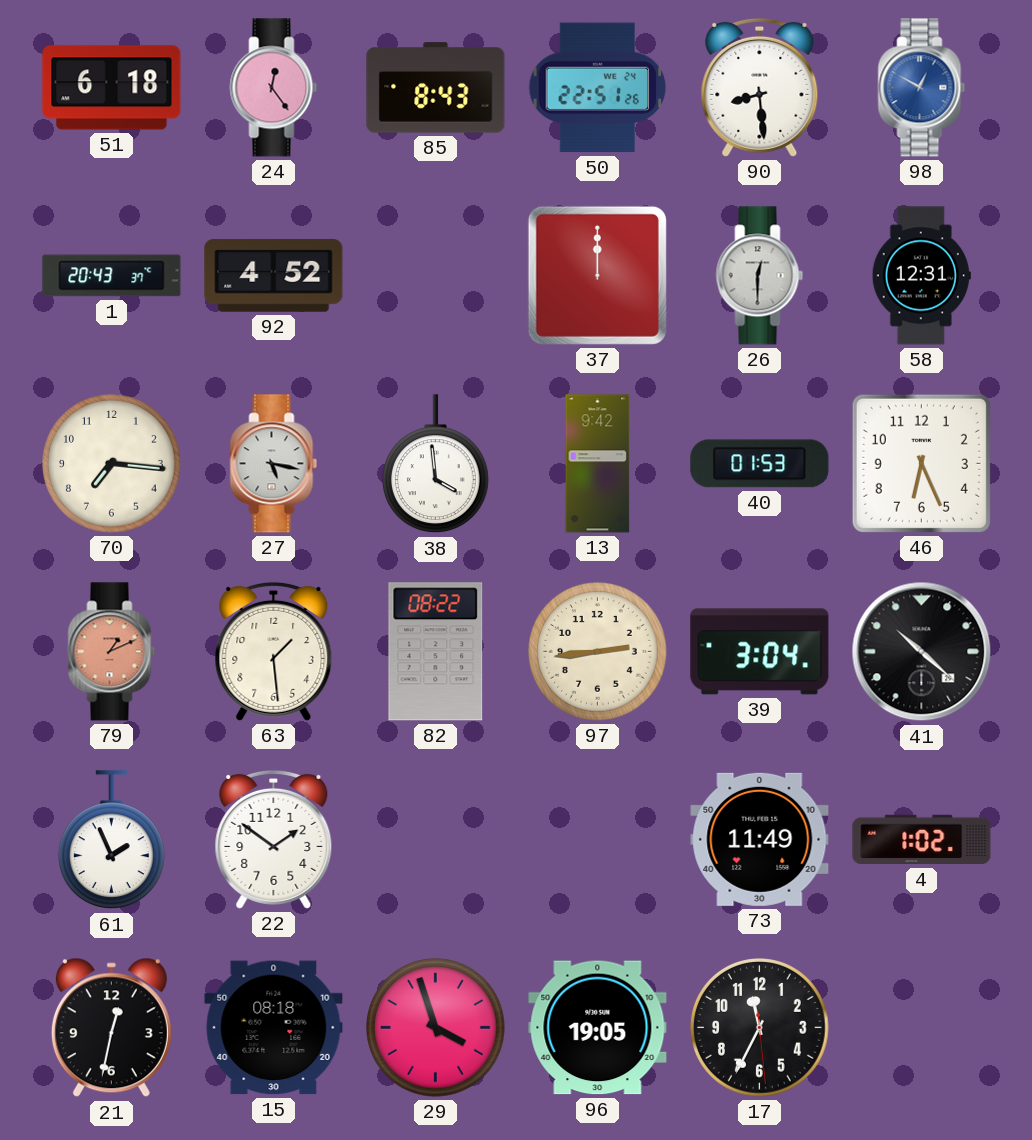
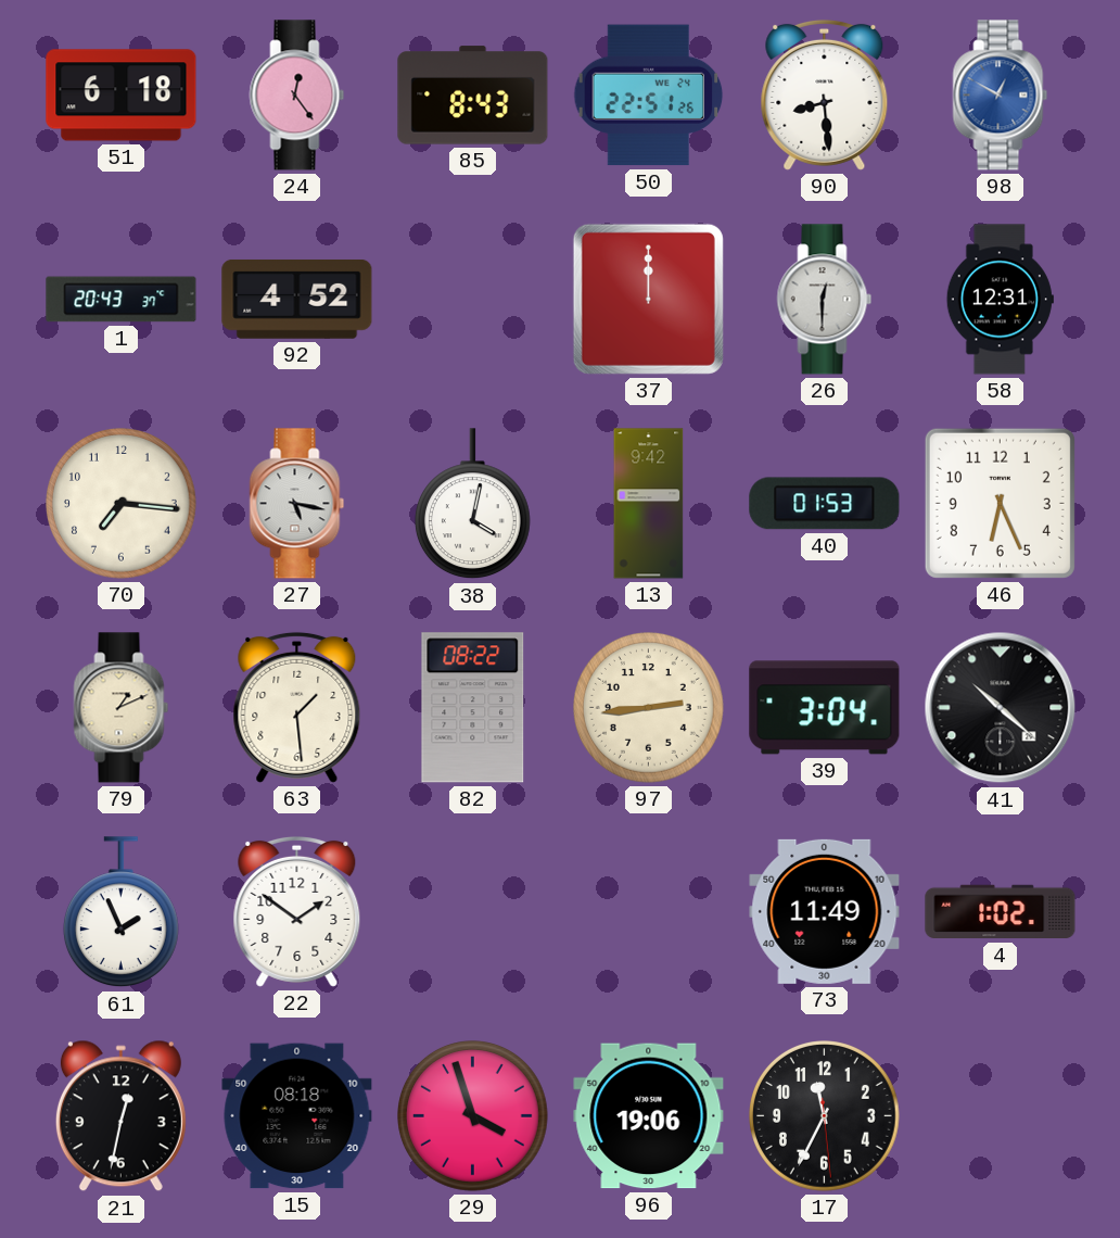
38: 3:59 -> 4:02
79 dial: salmon -> cream
96: 19:05 -> 19:06
